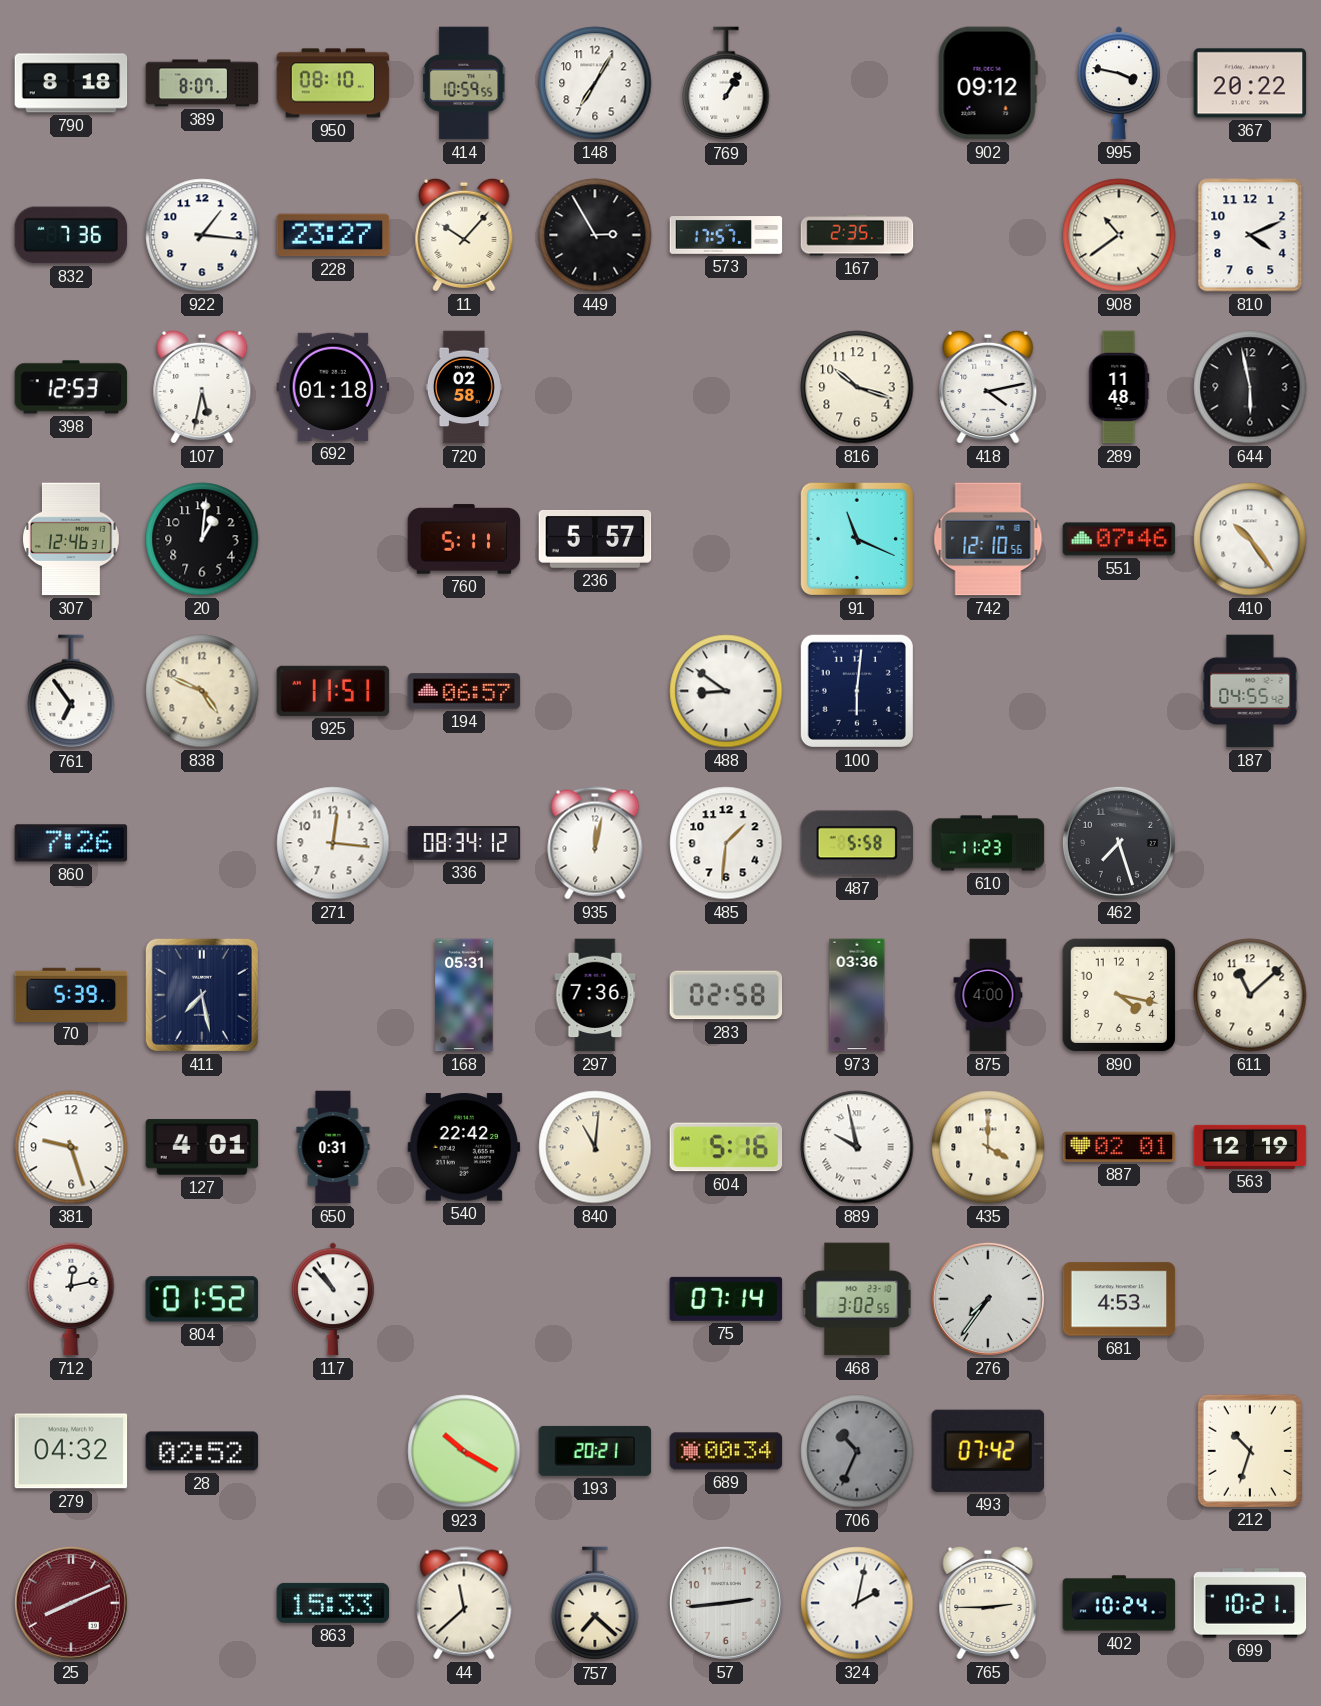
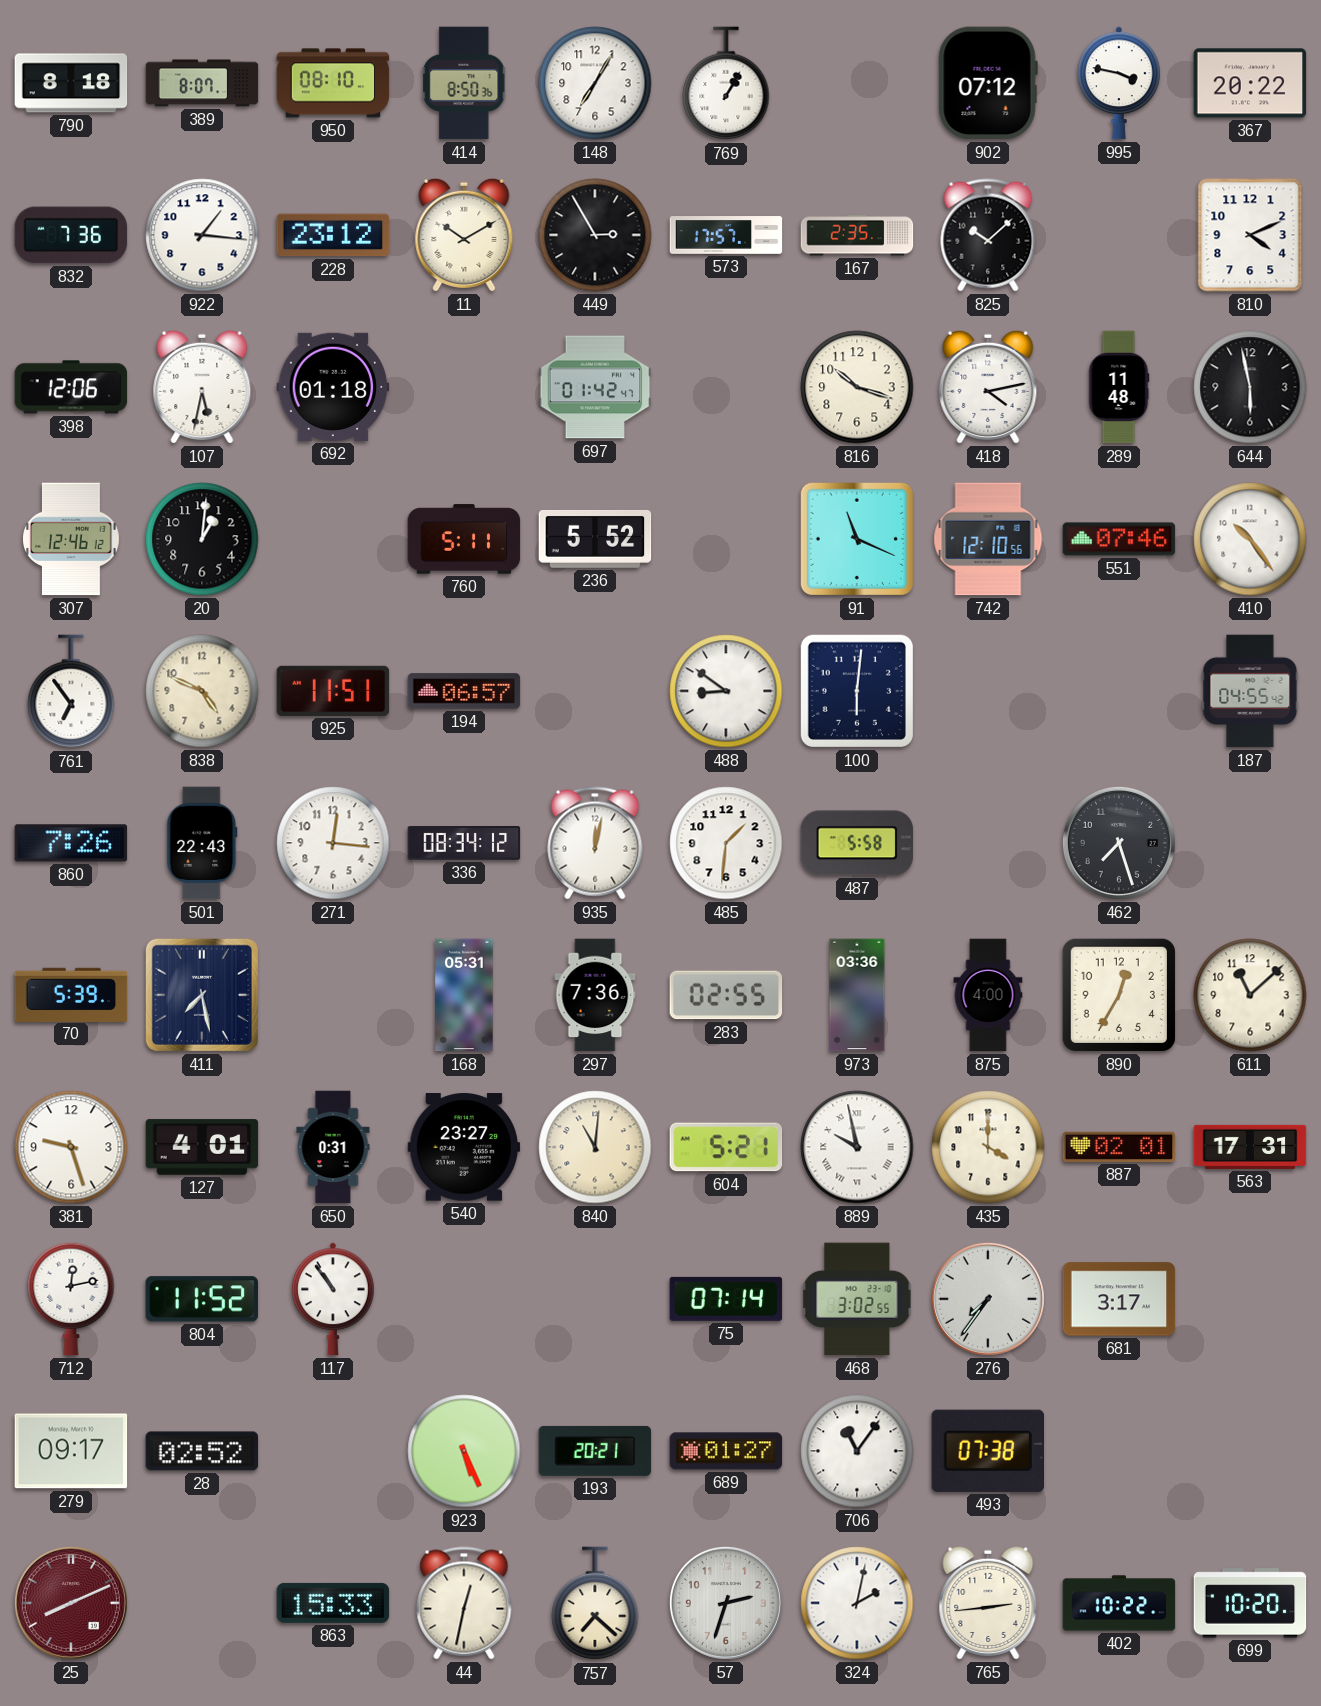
414: 10:59 -> 8:50
902: 09:12 -> 07:12
228: 23:27 -> 23:12
11: 10:07 -> 10:10
825: none -> 10:08
908: 10:39 -> none
398: 12:53 -> 12:06
720: 02:58 -> none
697: none -> 01:42
307: 12:46:31 -> 12:46:12
236: 5:57 -> 5:52
501: none -> 22:43
610: 11:23 -> none
283: 02:58 -> 02:55
890: 4:17 -> 12:35
540: 22:42 -> 23:27
604: 5:16 -> 5:21
563: 12:19 -> 17:31
804: 01:52 -> 11:52
117: 10:53 -> 10:54
681: 4:53 -> 3:17
279: 04:32 -> 09:17
923: 10:20 -> 5:26
689: 00:34 -> 01:27
706: 10:34 -> 11:06
706 dial: grey -> white
493: 07:42 -> 07:38
212: 10:33 -> none
44: 11:38 -> 12:32
57: 2:44 -> 2:33
765: 2:45 -> 2:44
402: 10:24 -> 10:22
699: 10:21 -> 10:20
